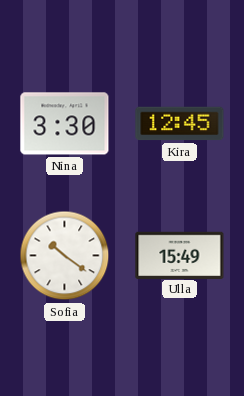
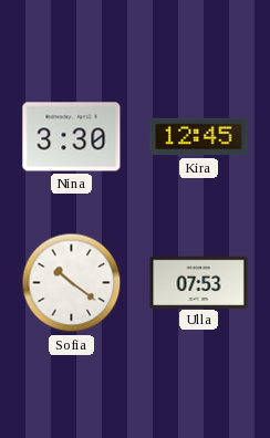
Ulla: 15:49 -> 07:53
